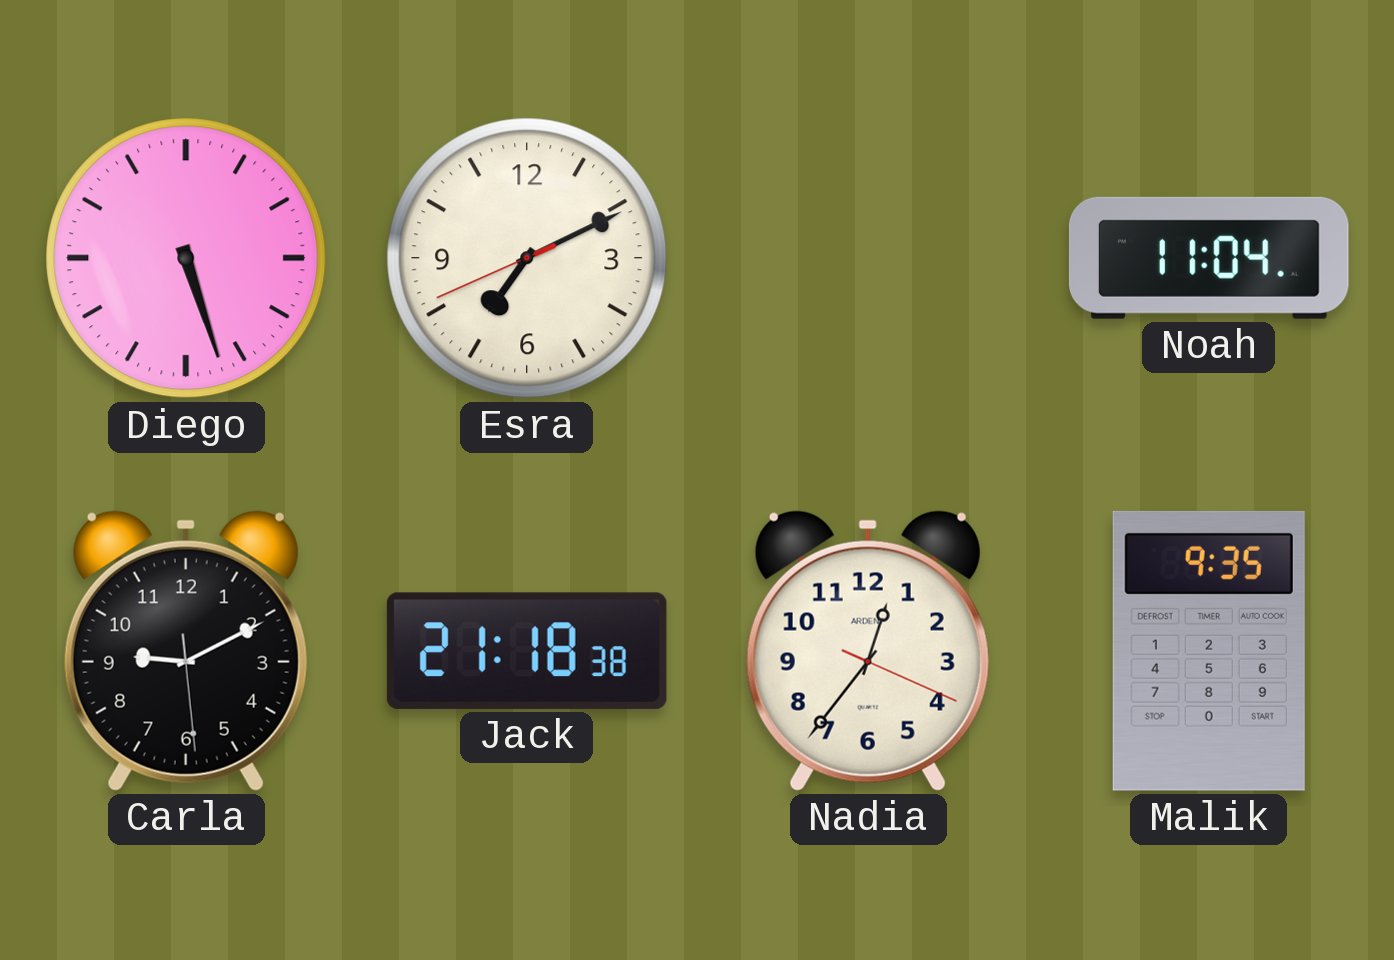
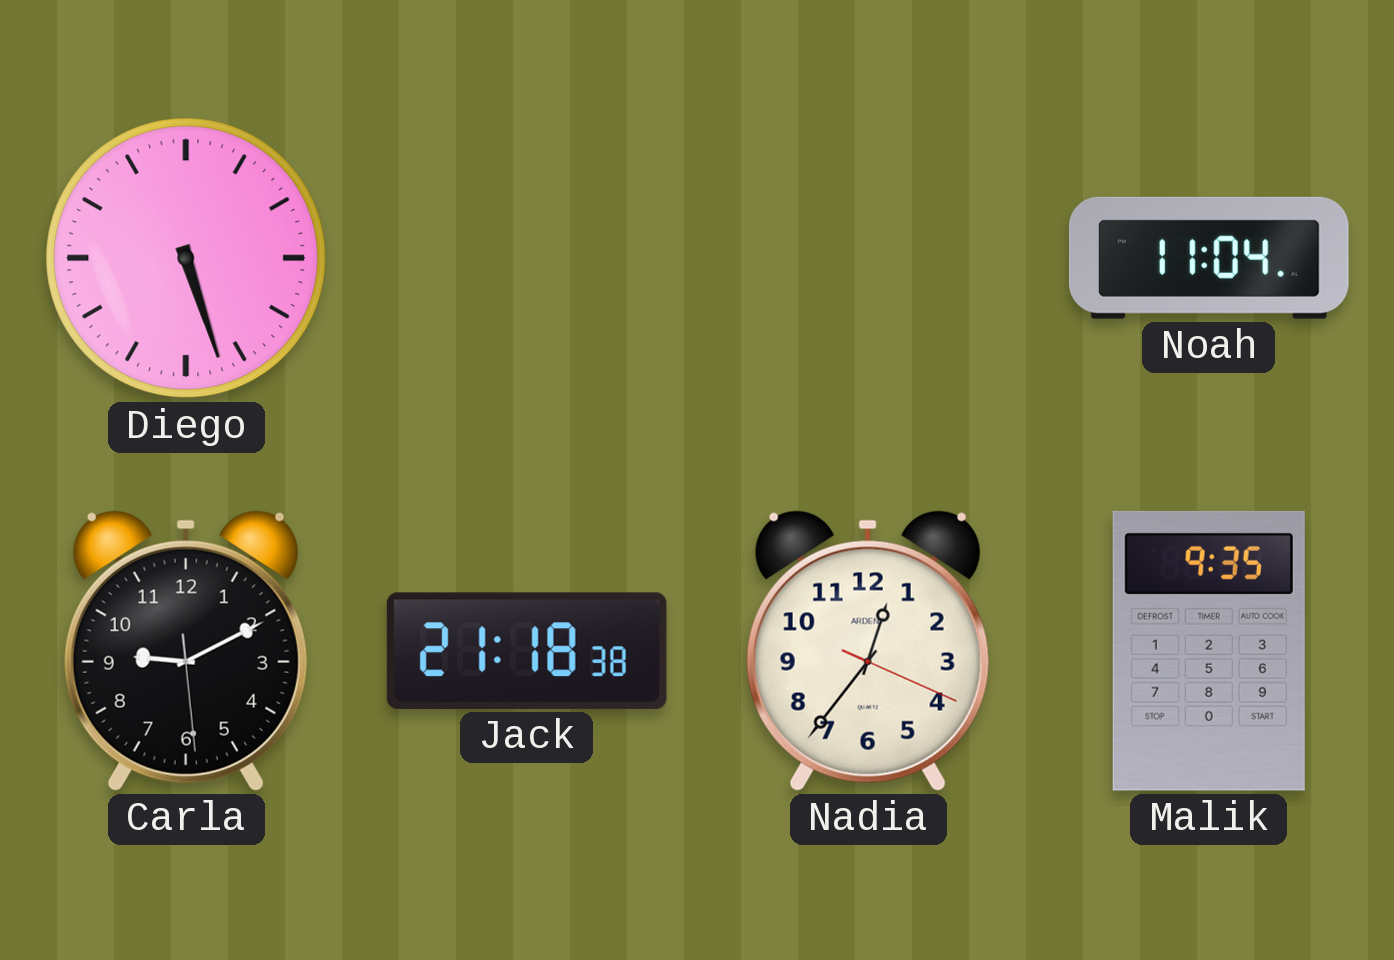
Esra: 7:10 -> none
